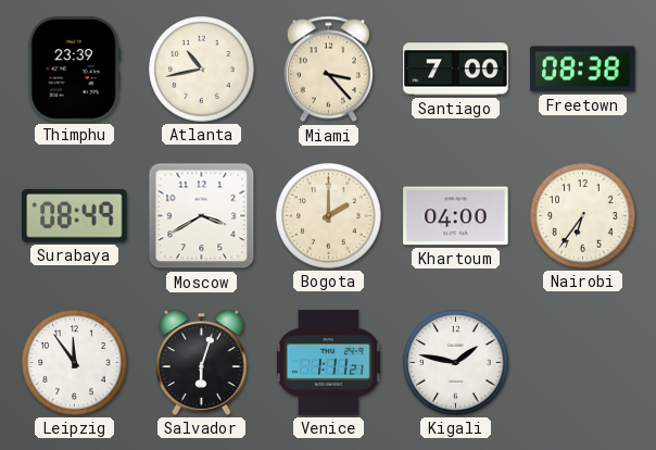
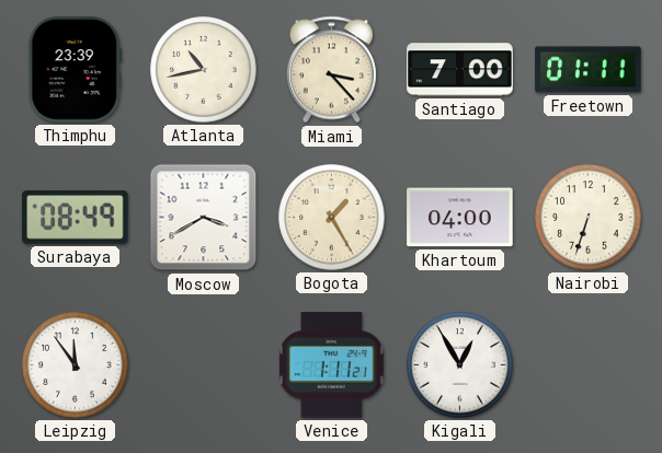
Freetown: 08:38 -> 01:11
Bogota: 2:00 -> 1:25
Nairobi: 6:36 -> 6:33
Salvador: 6:03 -> none
Kigali: 1:47 -> 12:55
